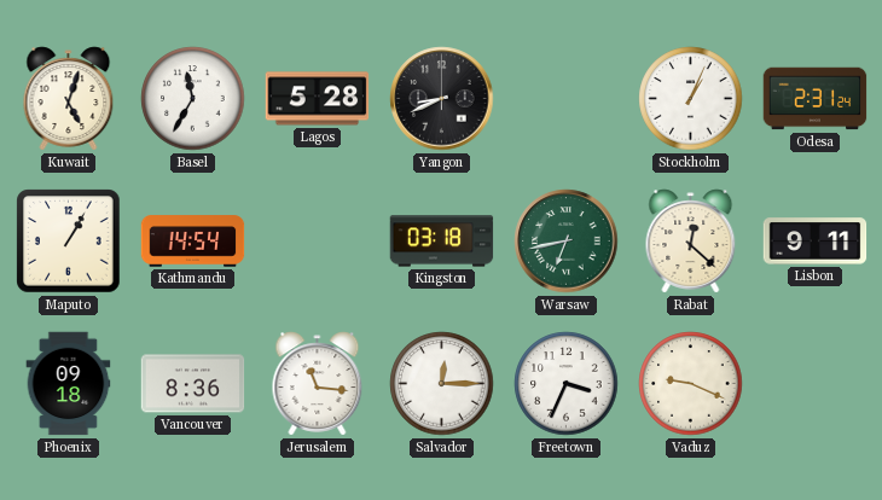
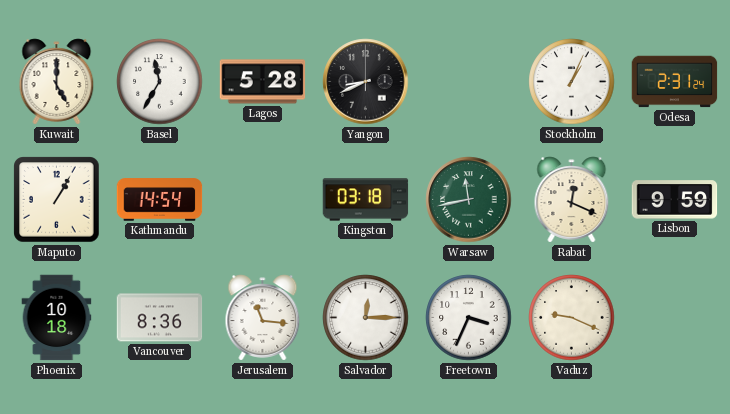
Kuwait: 5:03 -> 5:00
Warsaw: 6:43 -> 11:43
Rabat: 12:22 -> 12:19
Lisbon: 9:11 -> 9:59
Phoenix: 09:18 -> 10:18
